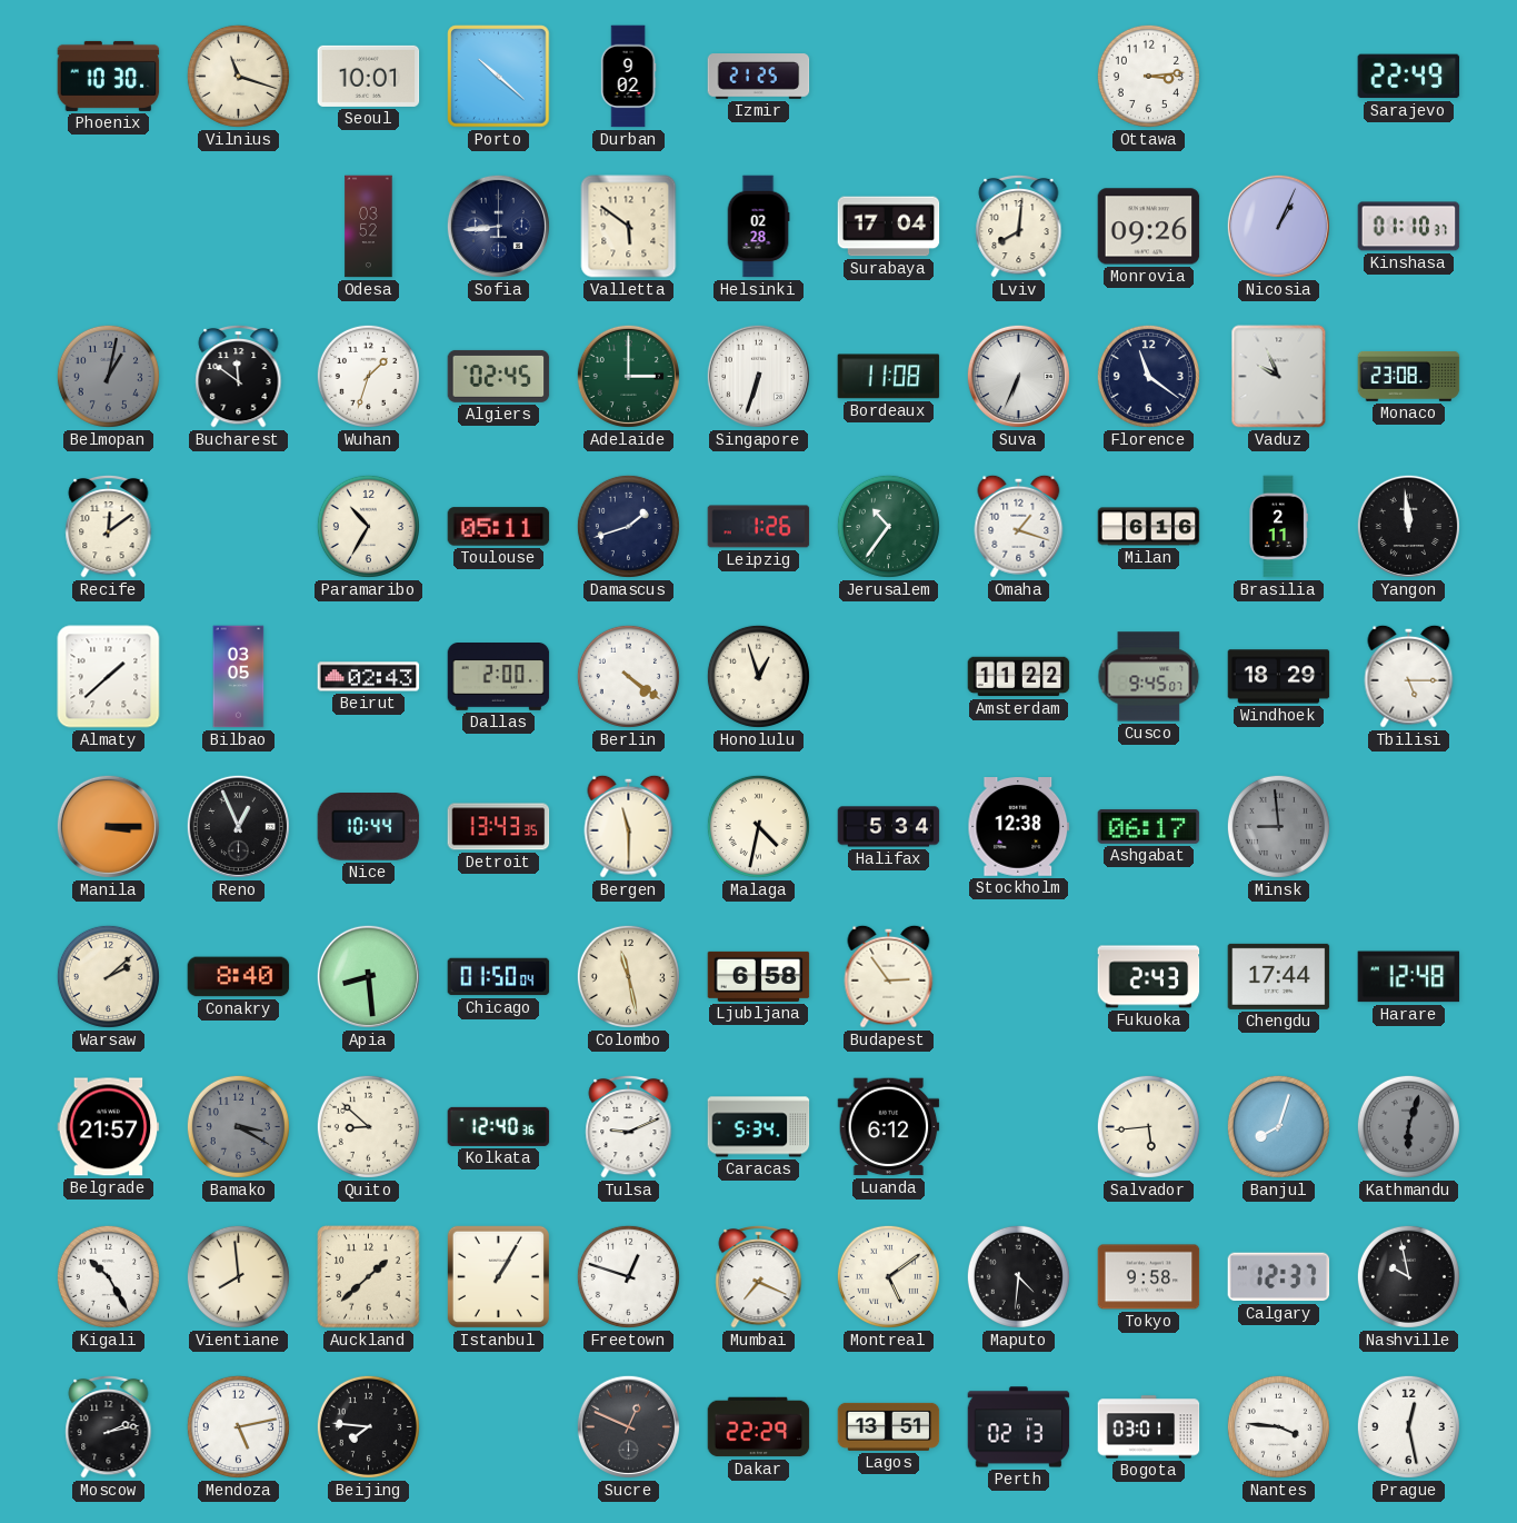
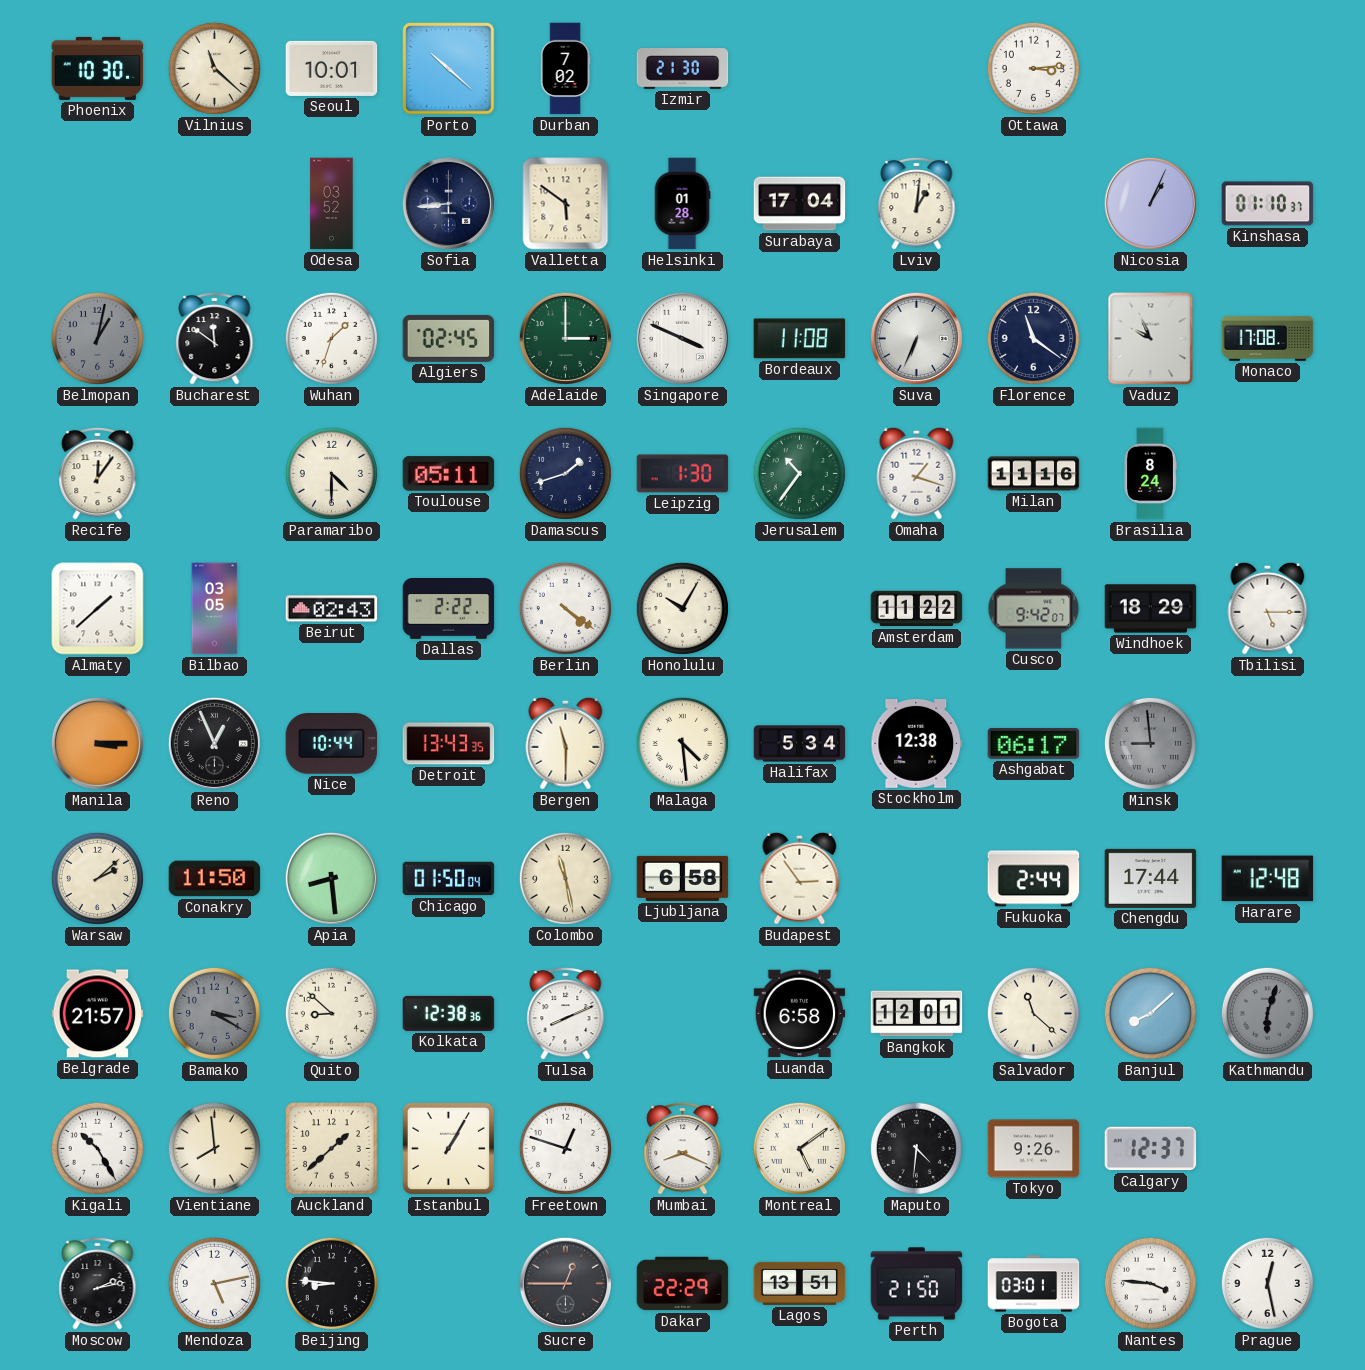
Vilnius: 11:18 -> 11:22
Durban: 9:02 -> 7:02
Izmir: 21:25 -> 21:30
Sarajevo: 22:49 -> none
Helsinki: 02:28 -> 01:28
Lviv: 8:01 -> 1:01
Monrovia: 09:26 -> none
Singapore: 6:33 -> 3:49
Monaco: 23:08 -> 17:08
Recife: 12:09 -> 12:06
Paramaribo: 10:35 -> 4:30
Leipzig: 1:26 -> 1:30
Milan: 6:16 -> 11:16
Brasilia: 2:11 -> 8:24
Yangon: 11:59 -> none
Dallas: 2:00 -> 2:22
Honolulu: 12:57 -> 10:05
Cusco: 9:45 -> 9:42
Malaga: 4:32 -> 4:29
Conakry: 8:40 -> 11:50
Fukuoka: 2:43 -> 2:44
Kolkata: 12:40 -> 12:38
Tulsa: 9:11 -> 8:11
Caracas: 5:34 -> none
Luanda: 6:12 -> 6:58
Bangkok: none -> 12:01
Salvador: 5:44 -> 11:22
Banjul: 8:03 -> 8:08
Mumbai: 7:19 -> 8:19
Tokyo: 9:58 -> 9:26
Nashville: 9:58 -> none
Beijing: 7:46 -> 8:46
Sucre: 12:49 -> 12:45
Perth: 02:13 -> 21:50
